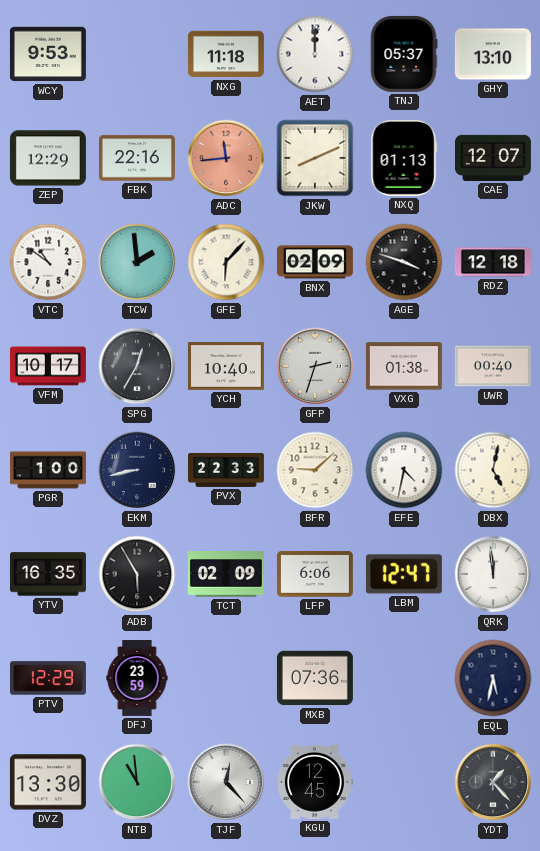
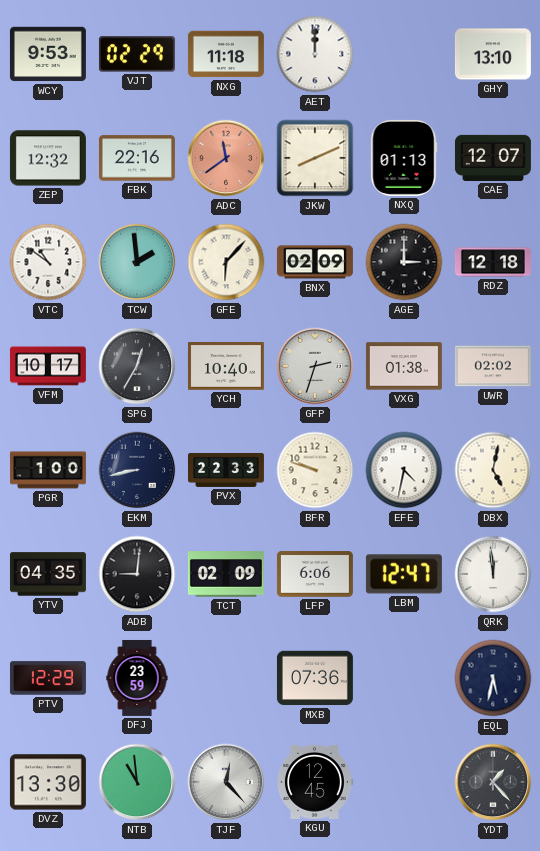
VJT: none -> 02:29
TNJ: 05:37 -> none
ZEP: 12:29 -> 12:32
ADC: 11:44 -> 11:39
AGE: 3:48 -> 3:00
UWR: 00:40 -> 02:02
BFR: 9:08 -> 9:48
YTV: 16:35 -> 04:35
ADB: 5:55 -> 9:01
